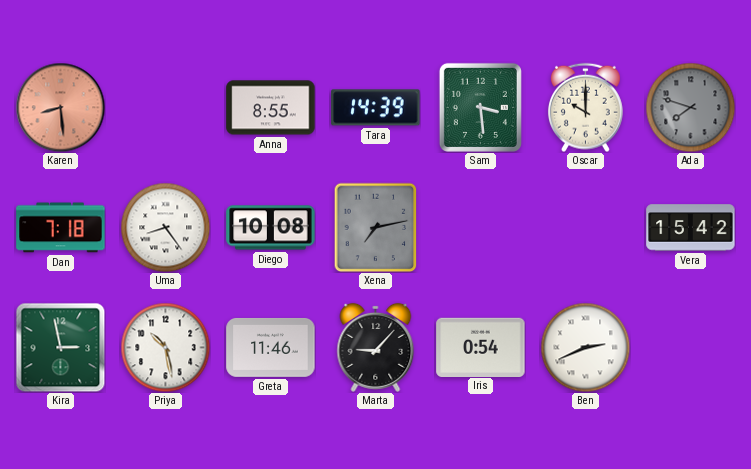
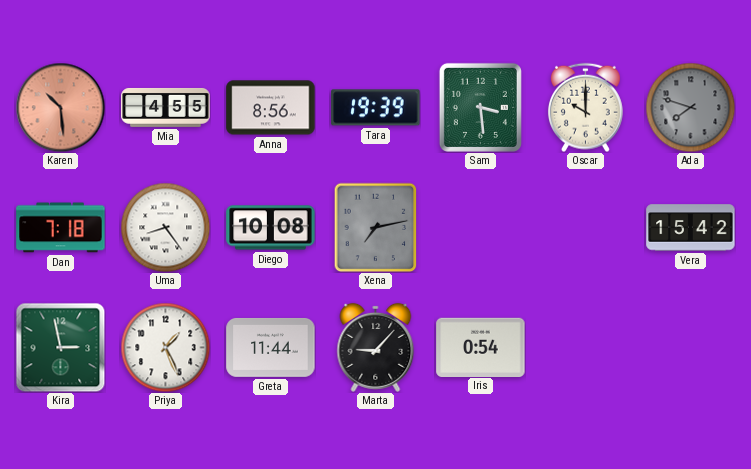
Karen: 8:29 -> 10:29
Mia: none -> 4:55
Anna: 8:55 -> 8:56
Tara: 14:39 -> 19:39
Priya: 10:28 -> 1:26
Greta: 11:46 -> 11:44
Ben: 2:41 -> none
